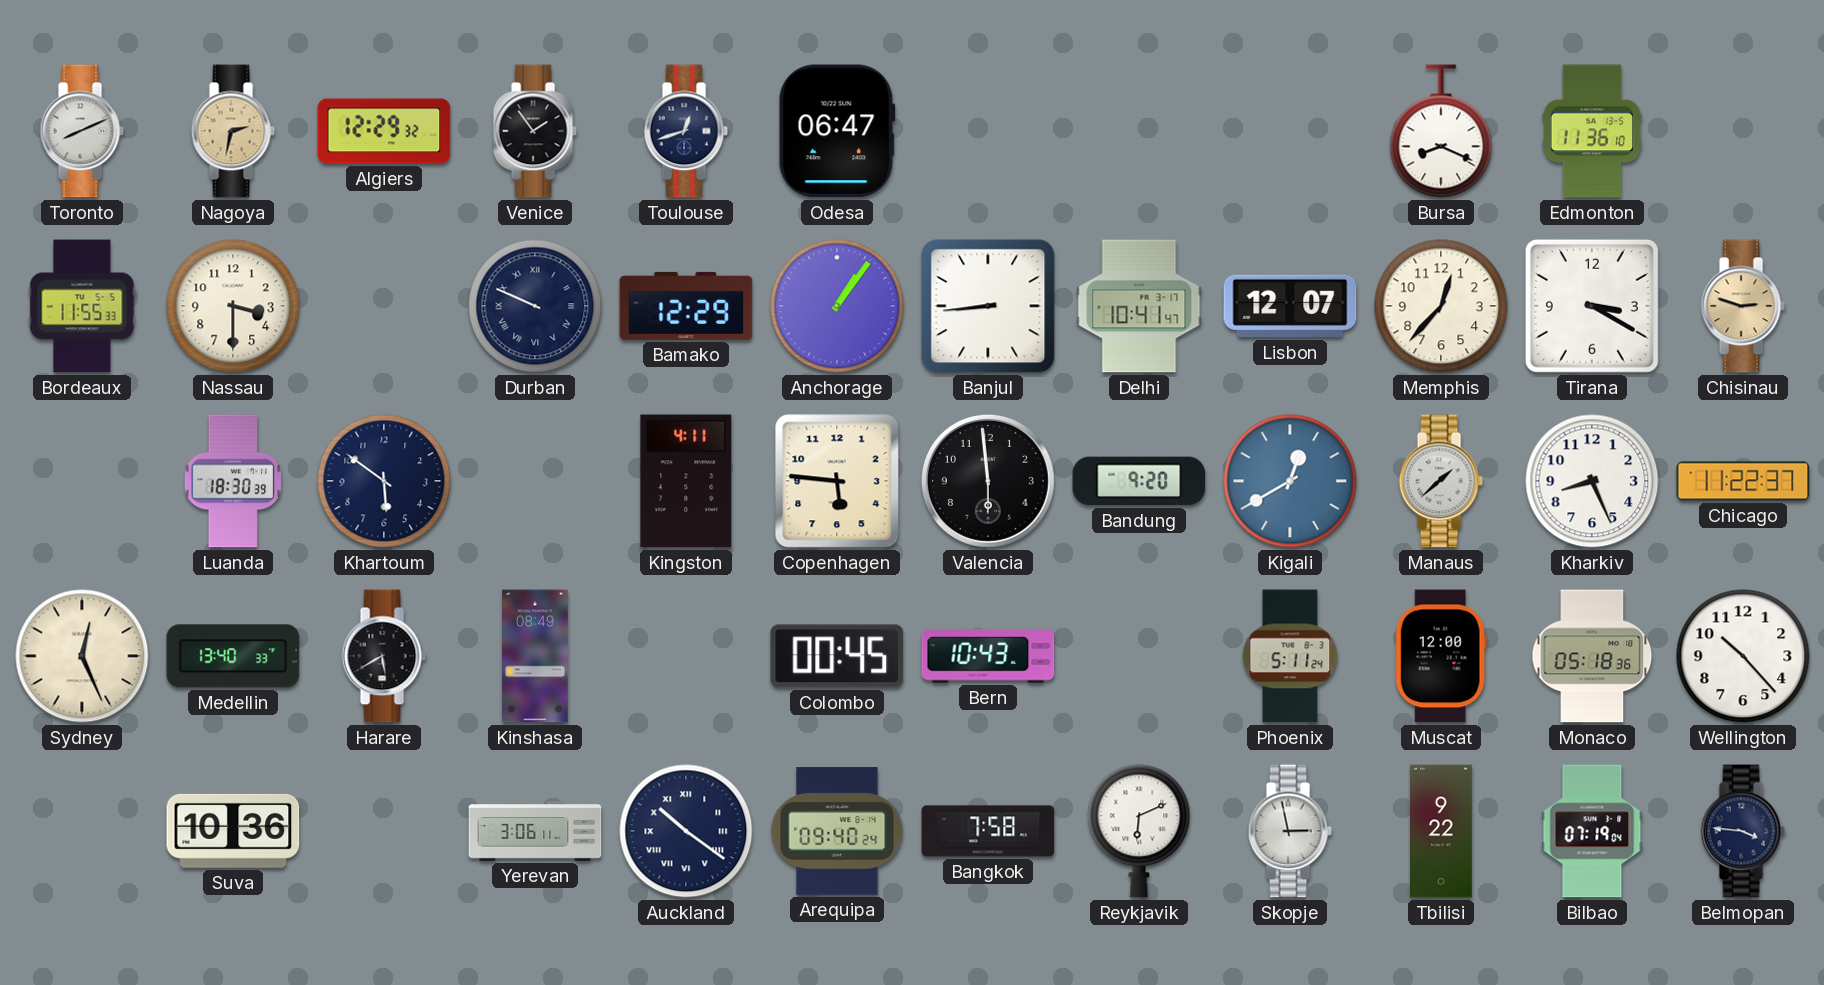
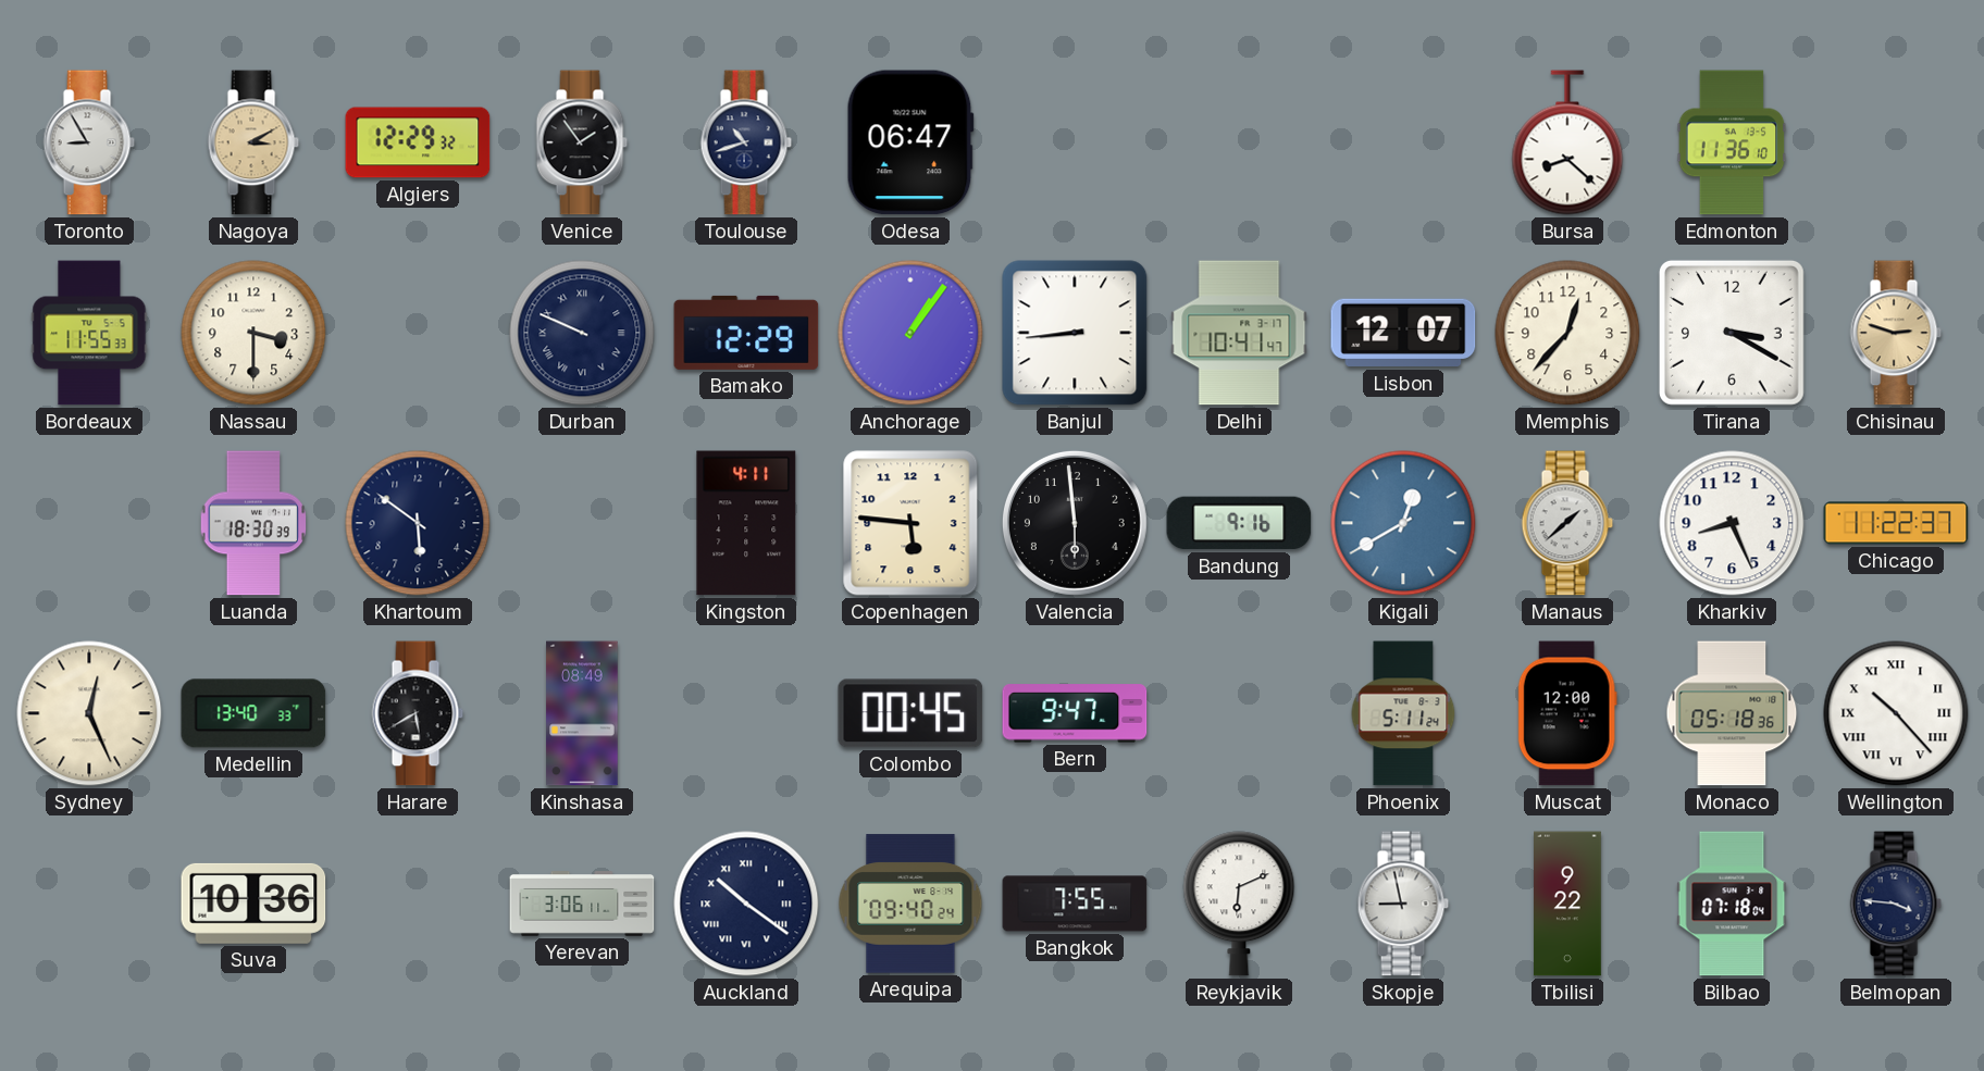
Toronto: 8:11 -> 8:55
Nagoya: 2:32 -> 3:10
Toulouse: 12:42 -> 10:42
Bursa: 8:19 -> 8:22
Bandung: 9:20 -> 9:16
Bern: 10:43 -> 9:47
Wellington numerals: Arabic -> Roman
Bangkok: 7:58 -> 7:55
Skopje: 2:58 -> 8:58
Bilbao: 07:19 -> 07:18
